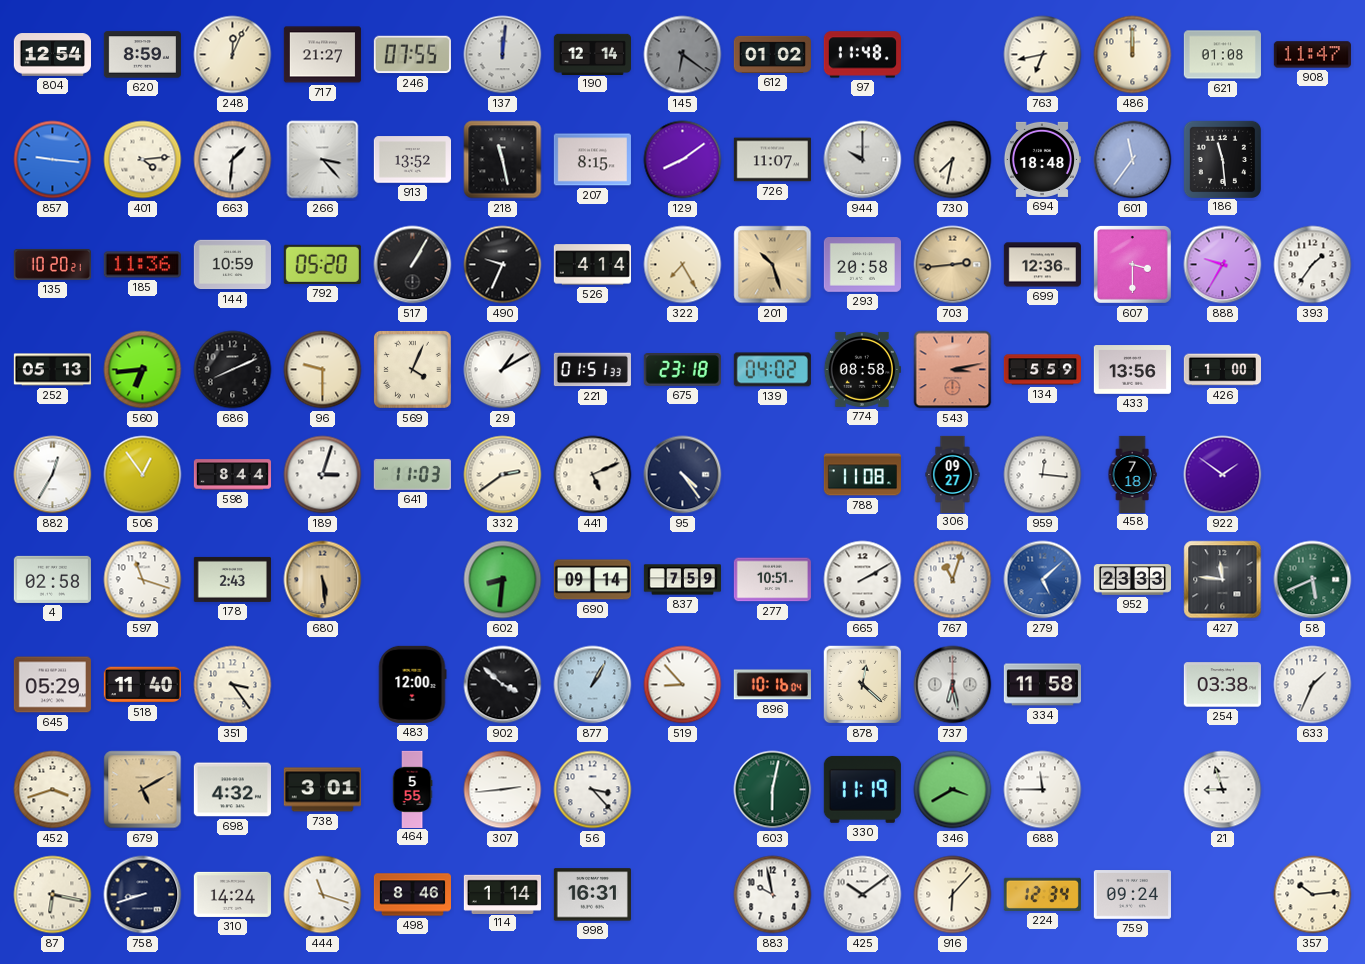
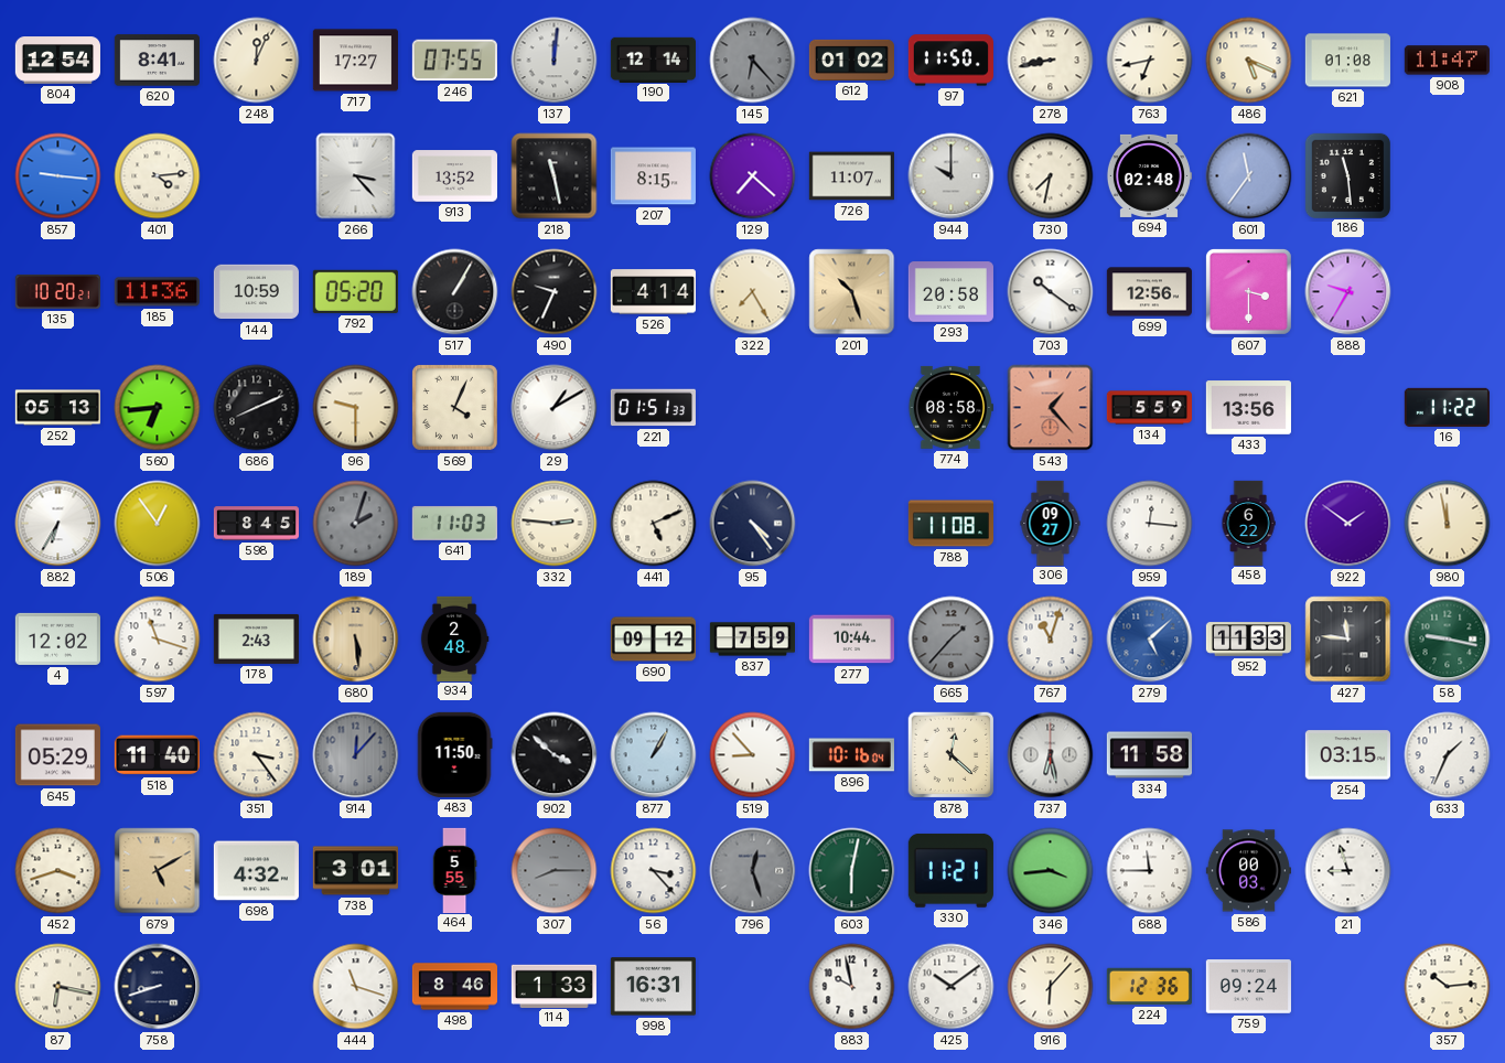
620: 8:59 -> 8:41
717: 21:27 -> 17:27
145: 6:21 -> 6:23
97: 11:48 -> 11:50
278: none -> 8:43
486: 12:00 -> 5:19
663: 1:31 -> none
129: 8:09 -> 7:22
694: 18:48 -> 02:48
703: 2:44 -> 10:21
703 dial: champagne -> white
699: 12:36 -> 12:56
393: 1:36 -> none
675: 23:18 -> none
139: 04:02 -> none
543: 3:13 -> 1:23
426: 1:00 -> none
16: none -> 11:22
882: 12:35 -> 6:35
598: 8:44 -> 8:45
189: 3:03 -> 2:03
189 dial: white -> grey
332: 2:39 -> 2:46
458: 7:18 -> 6:22
980: none -> 11:58
4: 02:58 -> 12:02
934: none -> 2:48
602: 8:31 -> none
690: 09:14 -> 09:12
277: 10:51 -> 10:44
665: 2:10 -> 1:37
665 dial: white -> grey
952: 23:33 -> 11:33
58: 5:41 -> 9:17
914: none -> 12:07
483: 12:00 -> 11:50
254: 03:38 -> 03:15
307: 2:44 -> 8:15
307 dial: white -> grey
796: none -> 12:27
330: 11:19 -> 11:21
346: 3:40 -> 3:44
586: none -> 00:03
310: 14:24 -> none
114: 1:14 -> 1:33
224: 12:34 -> 12:36
